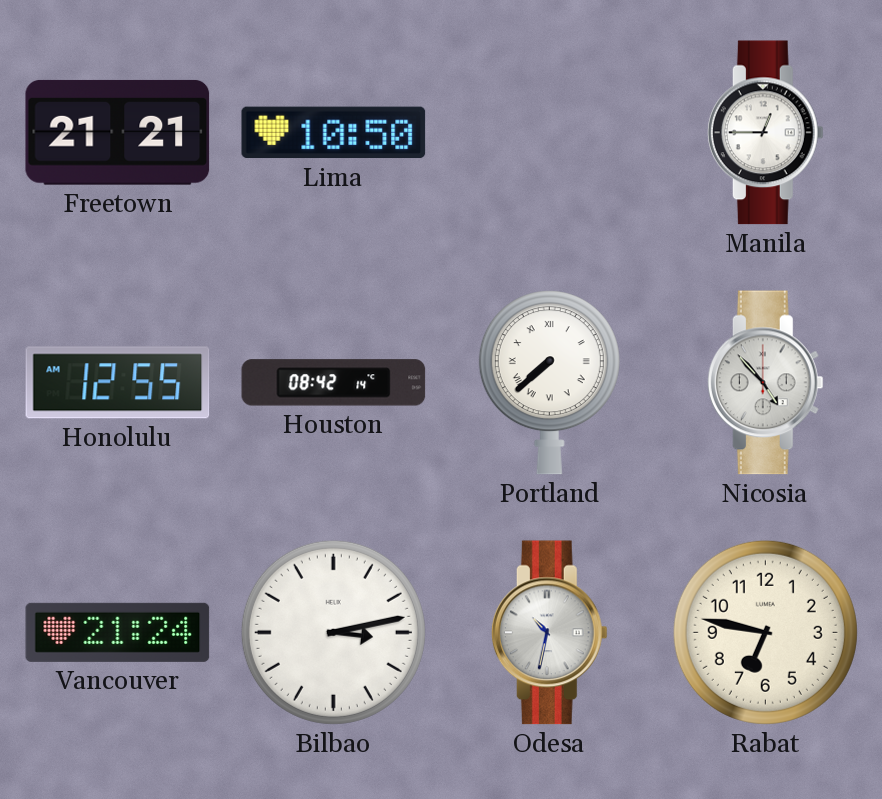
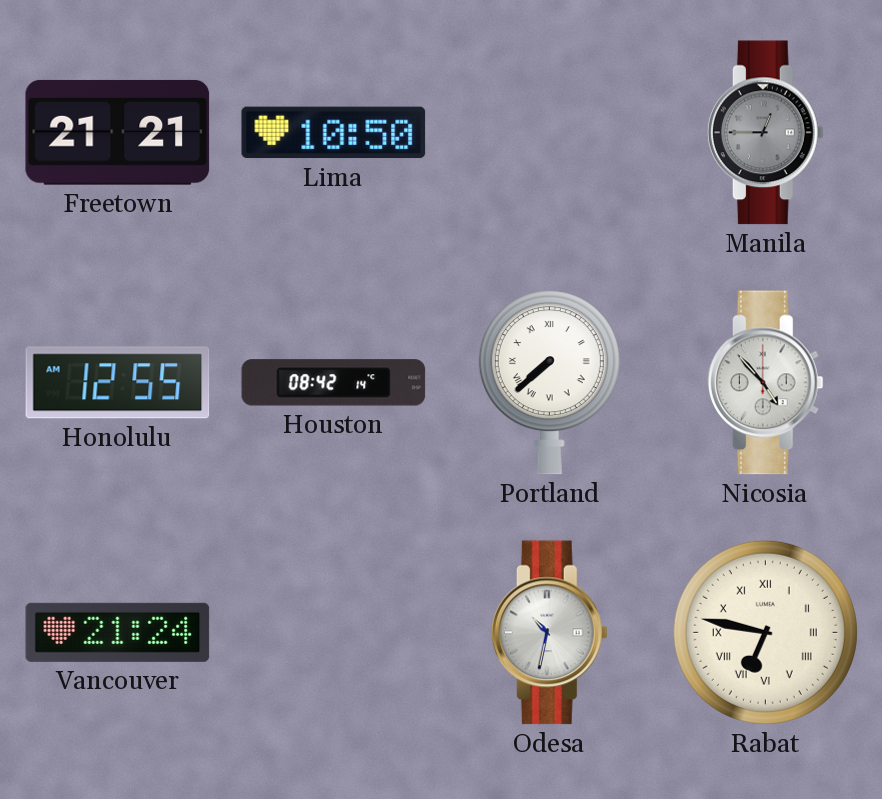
Manila dial: white -> grey
Bilbao: 3:13 -> none
Rabat numerals: Arabic -> Roman
